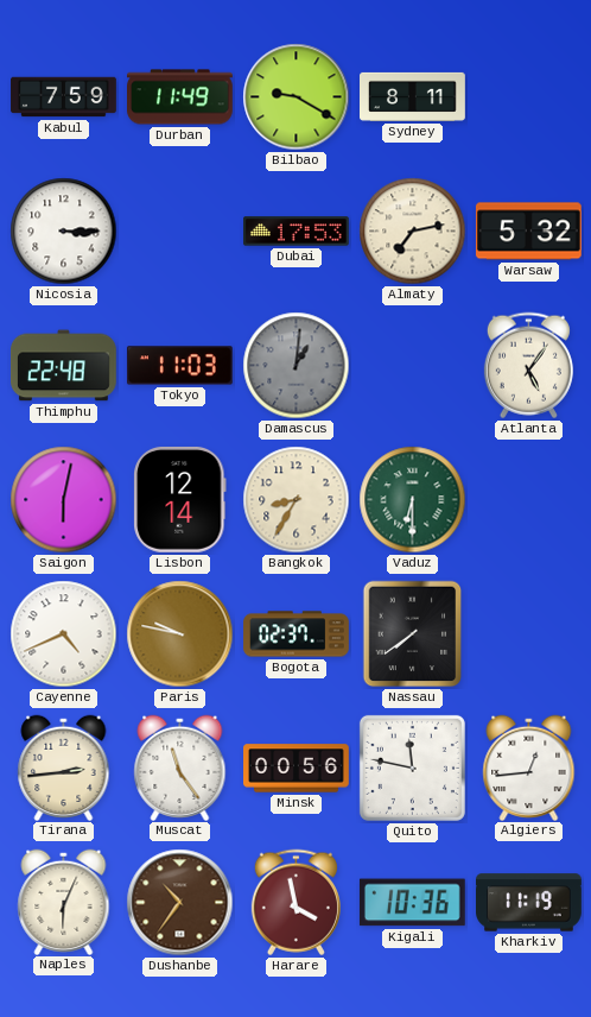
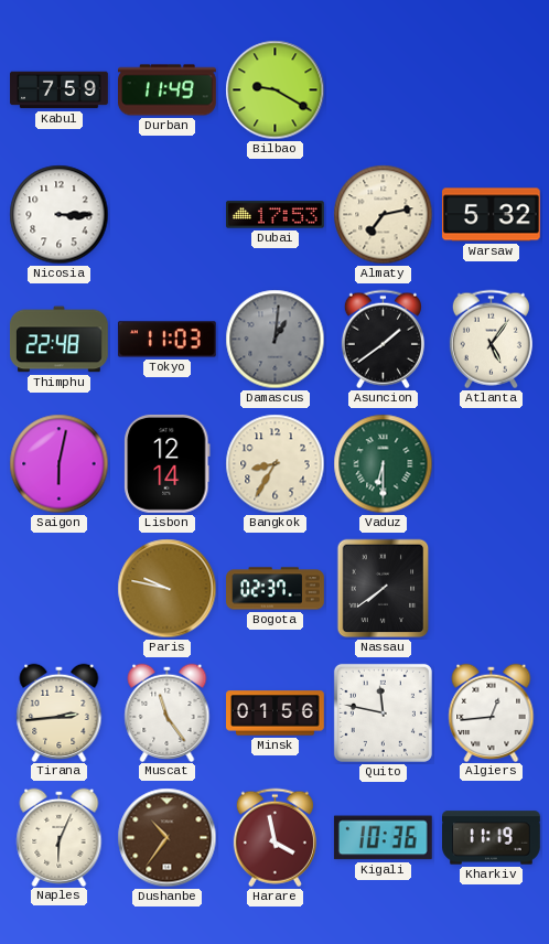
Sydney: 8:11 -> none
Asuncion: none -> 1:39
Cayenne: 4:41 -> none
Minsk: 00:56 -> 01:56
